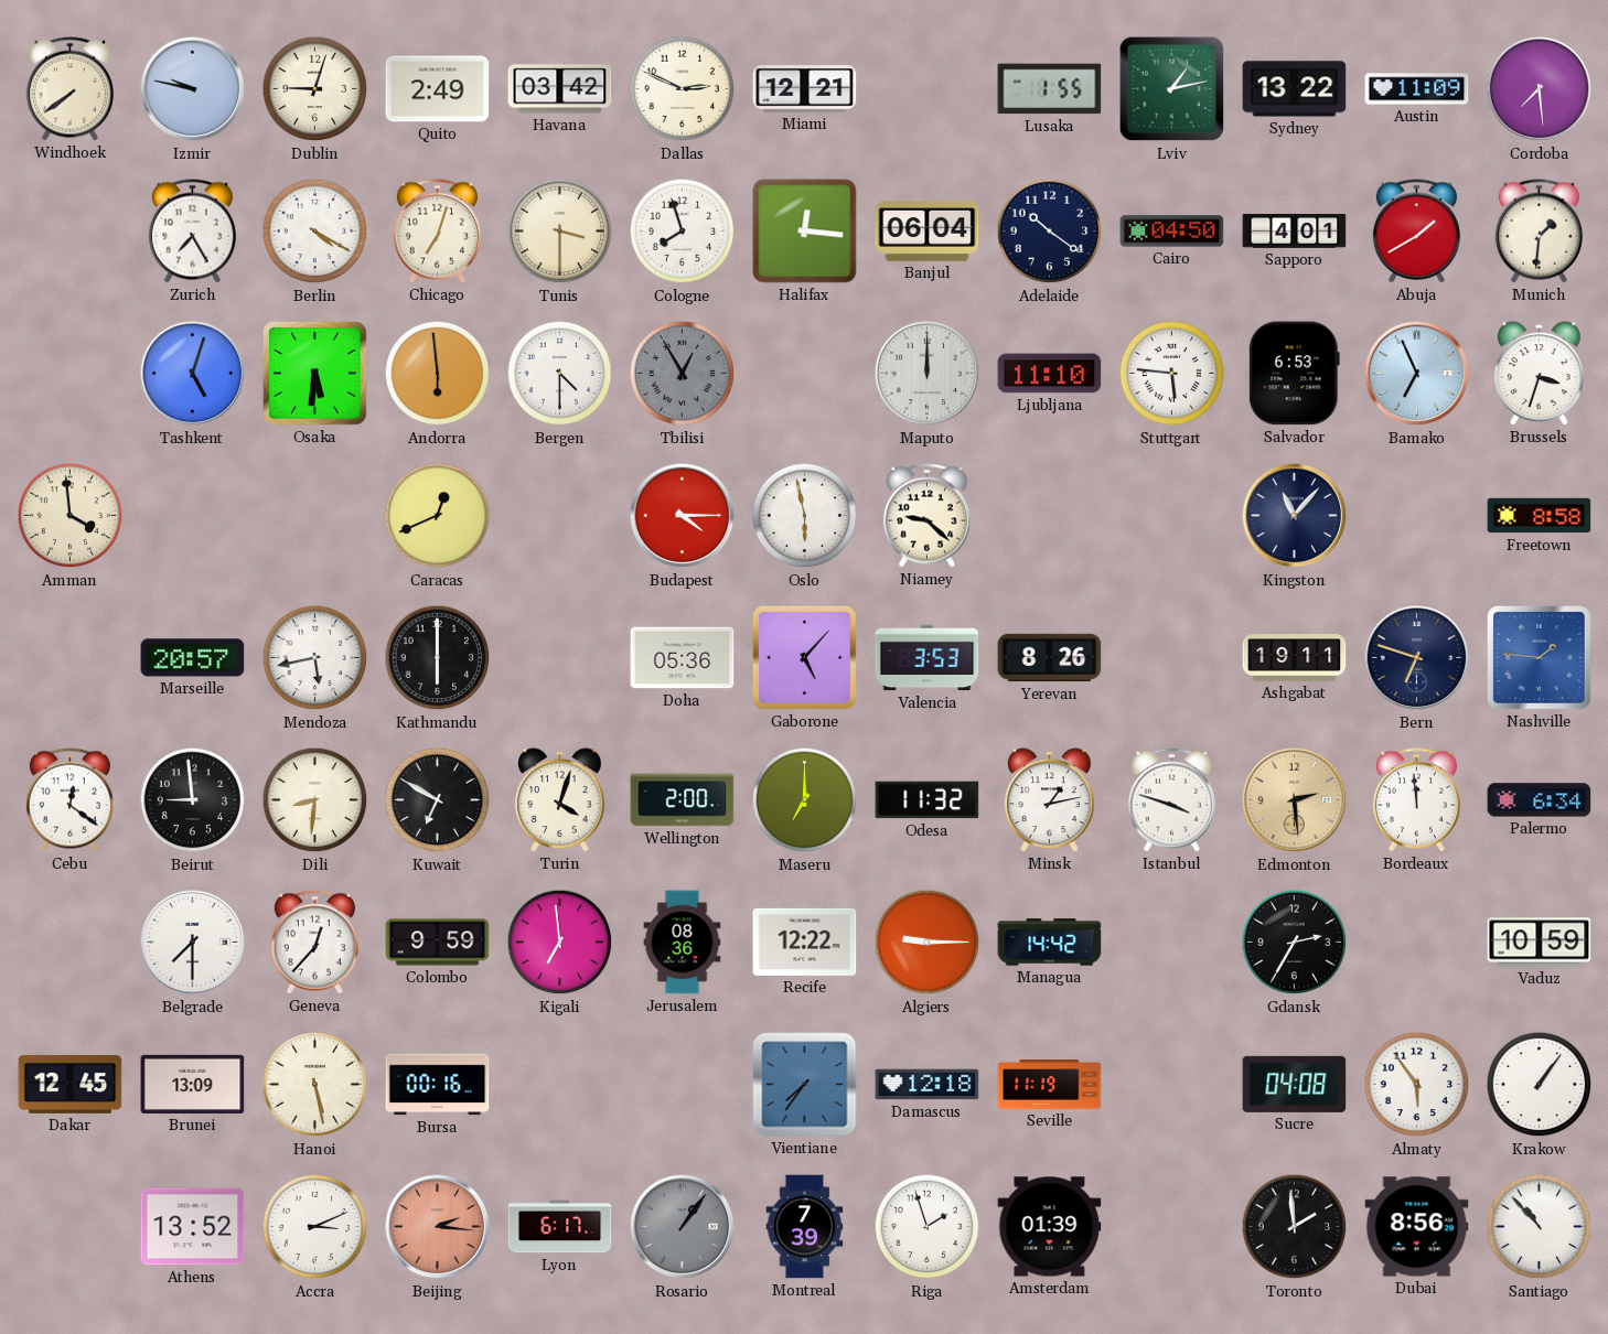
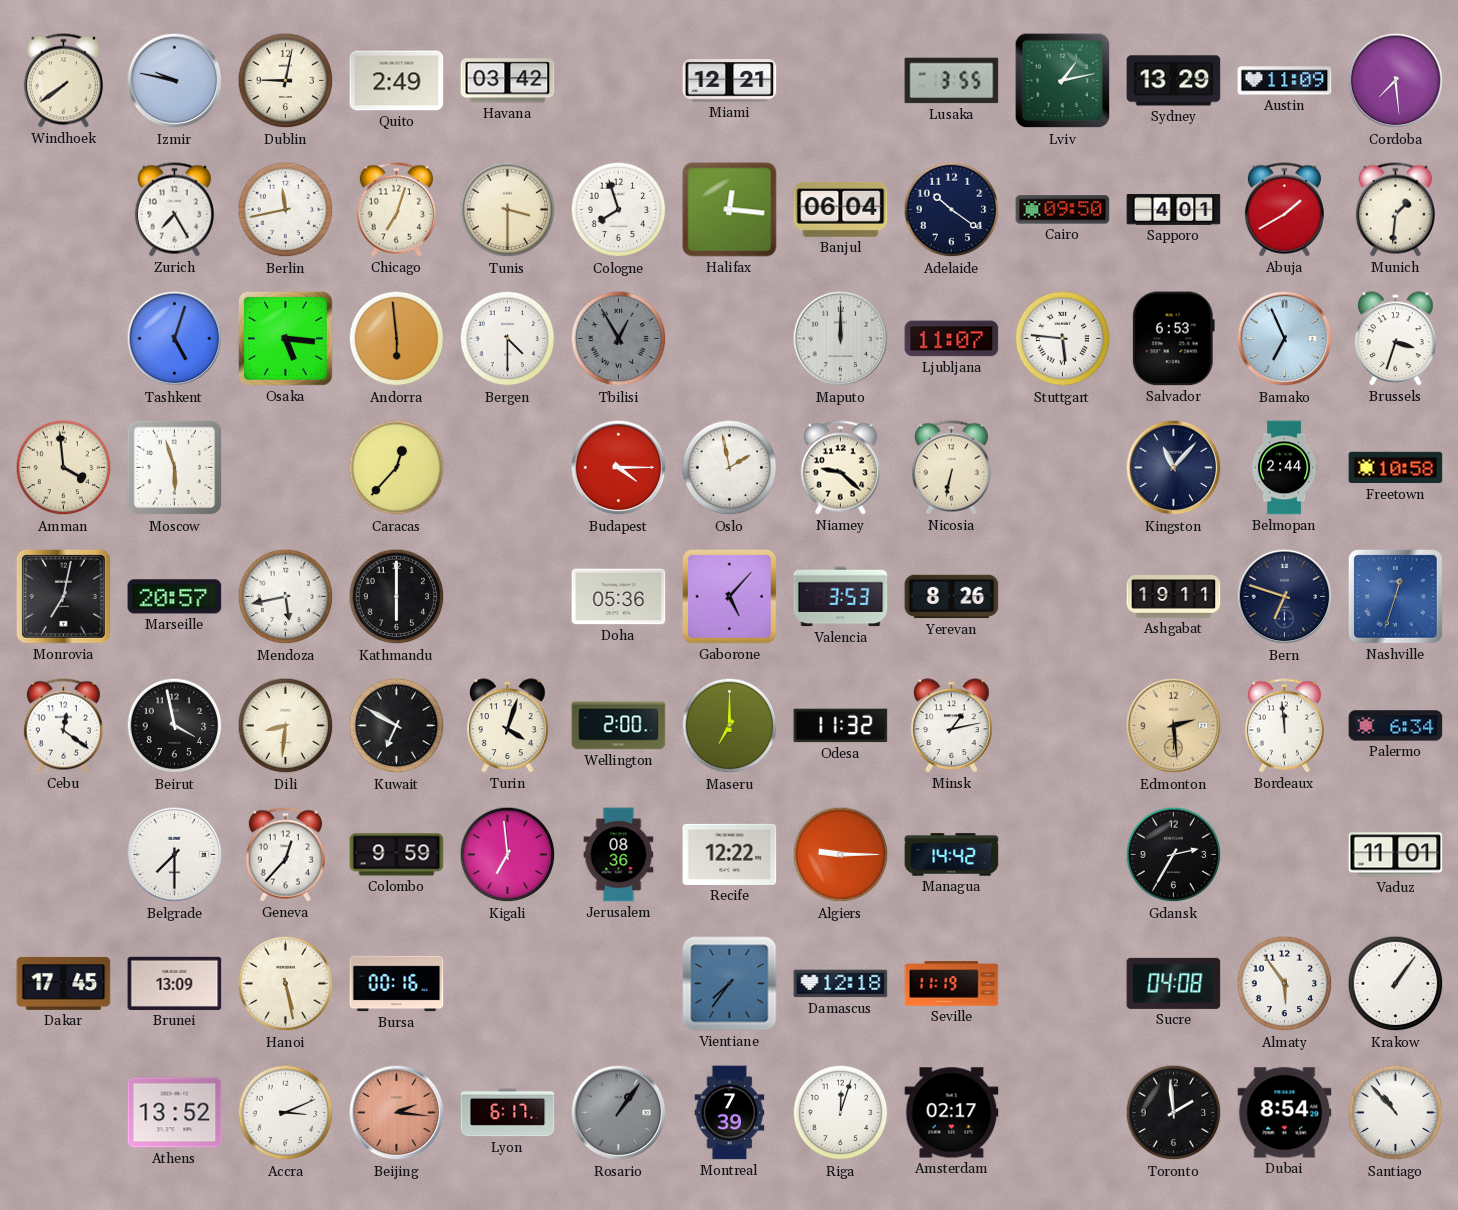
Dublin: 9:03 -> 9:02
Dallas: 2:49 -> none
Lusaka: 1:55 -> 3:55
Sydney: 13:22 -> 13:29
Berlin: 4:20 -> 11:43
Cairo: 04:50 -> 09:50
Osaka: 5:31 -> 5:16
Ljubljana: 11:10 -> 11:07
Moscow: none -> 5:57
Caracas: 12:41 -> 12:37
Oslo: 5:58 -> 1:58
Nicosia: none -> 6:32
Belmopan: none -> 2:44
Freetown: 8:58 -> 10:58
Monrovia: none -> 7:02
Nashville: 1:46 -> 12:33
Beirut: 8:59 -> 3:58
Istanbul: 3:48 -> none
Vaduz: 10:59 -> 11:01
Dakar: 12:45 -> 17:45
Riga: 1:57 -> 12:03
Amsterdam: 01:39 -> 02:17
Dubai: 8:56 -> 8:54
